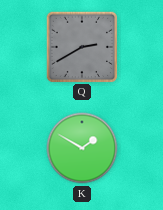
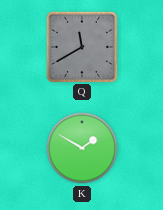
Q: 2:40 -> 11:40
